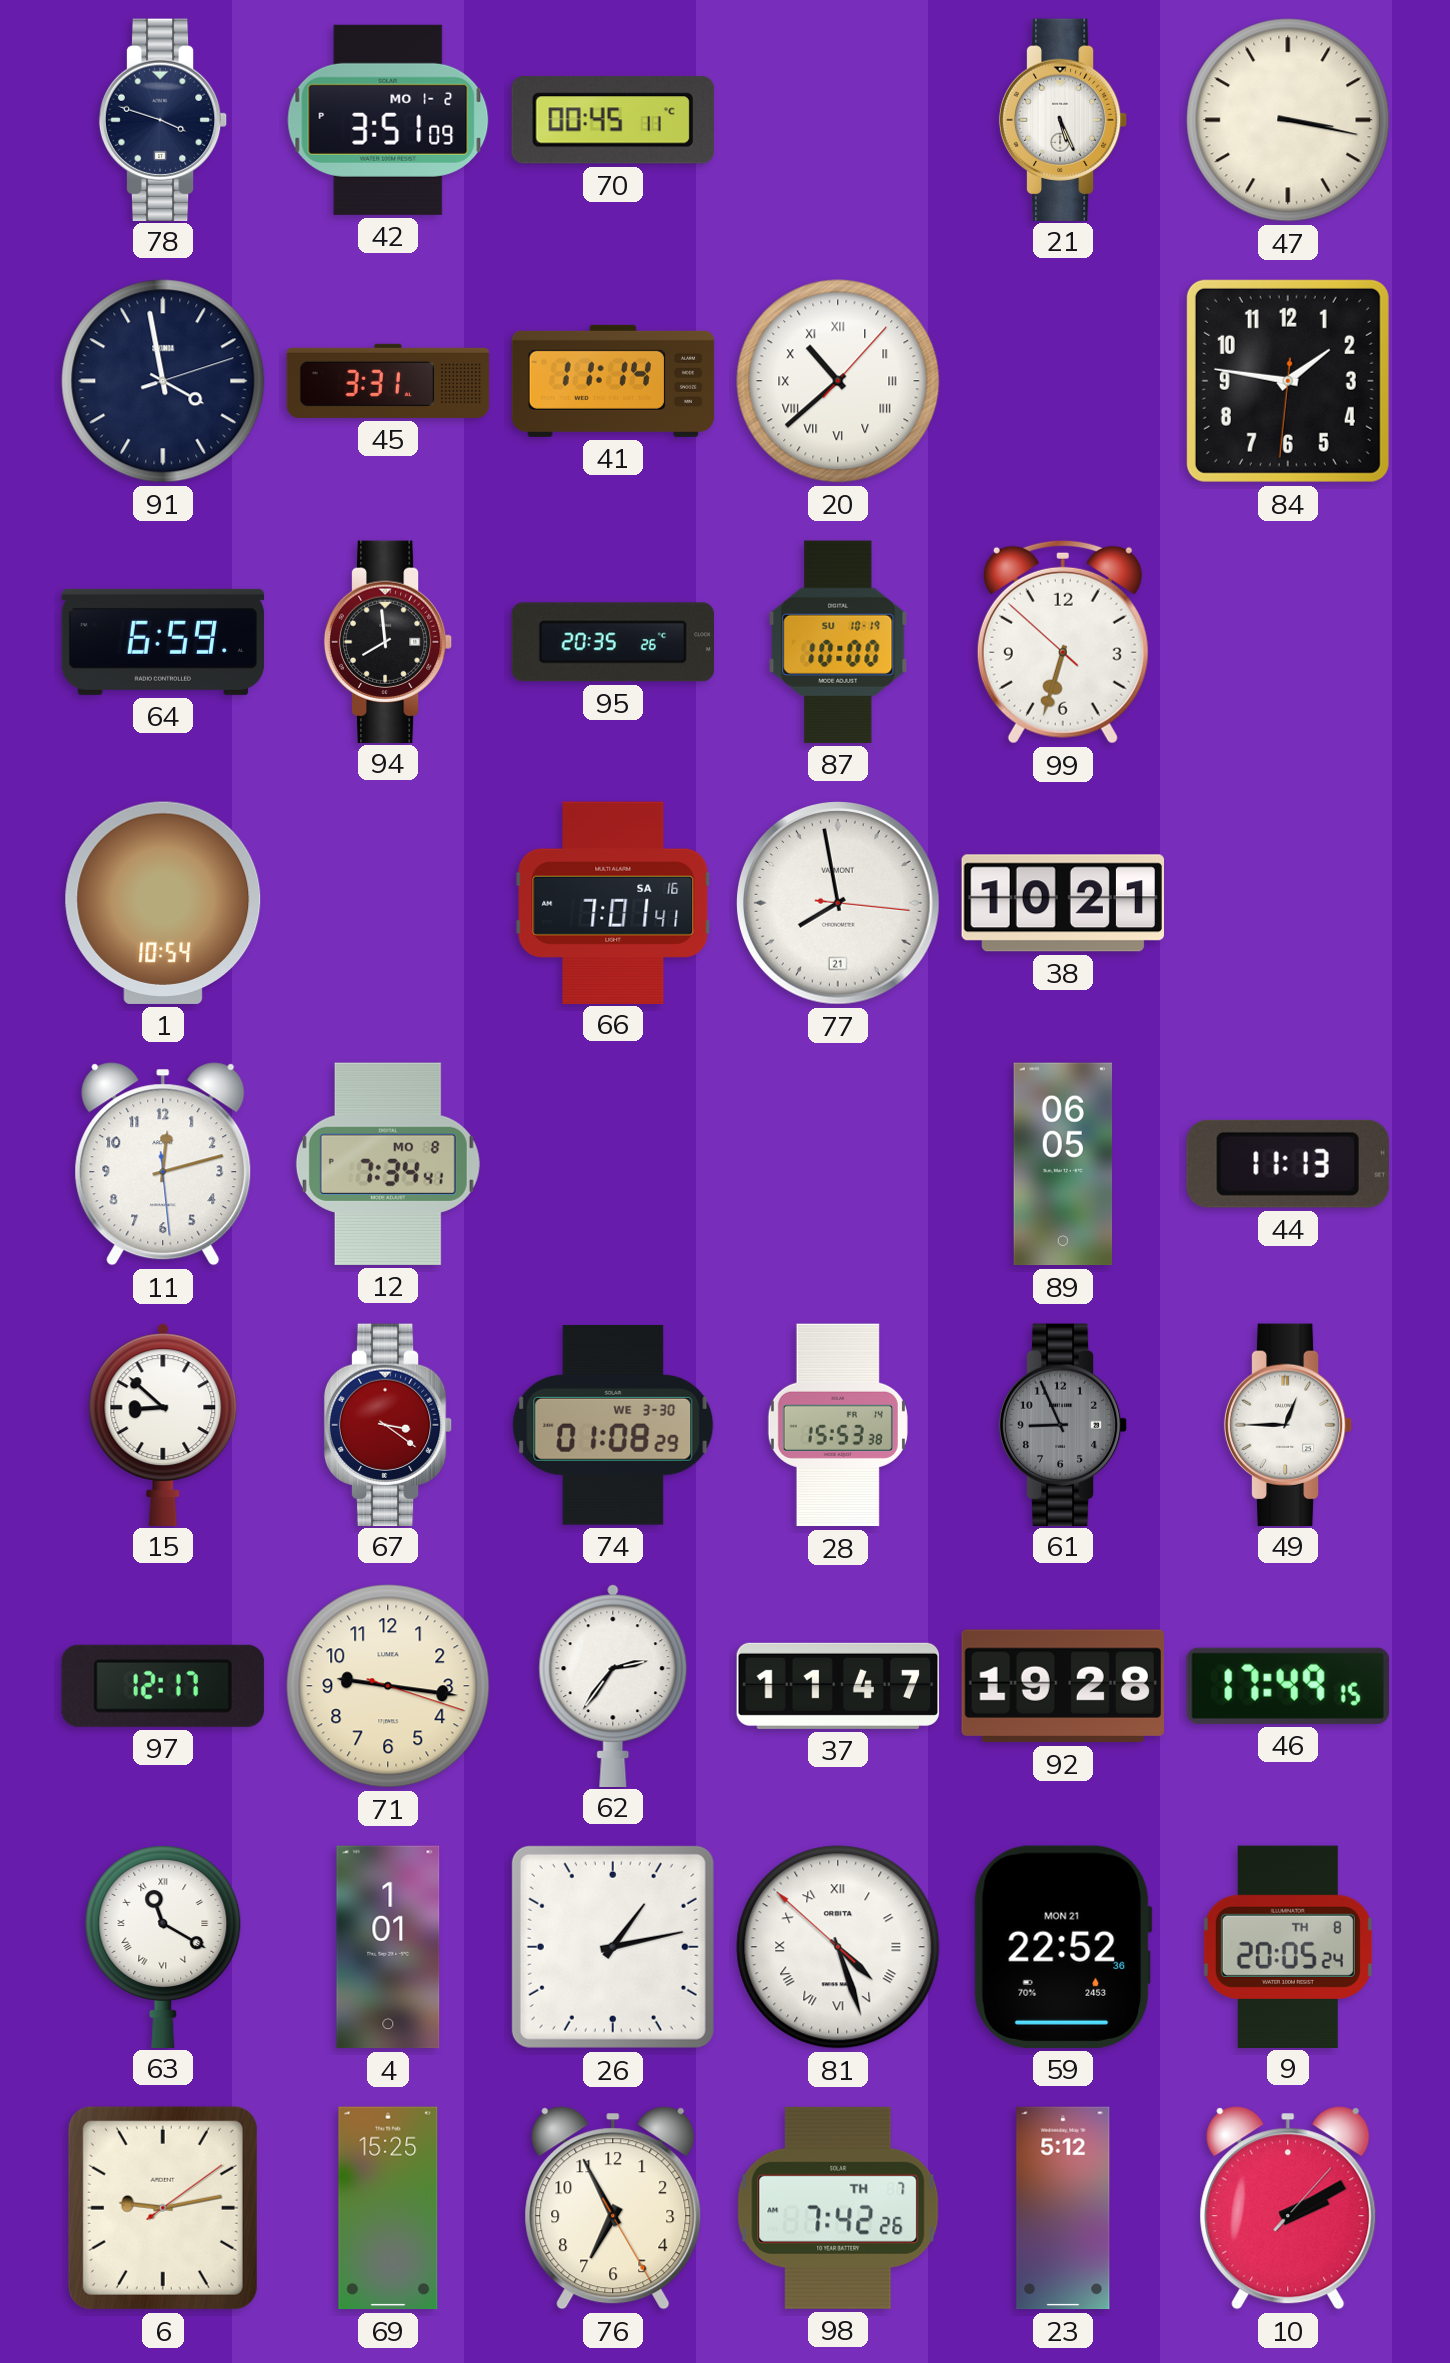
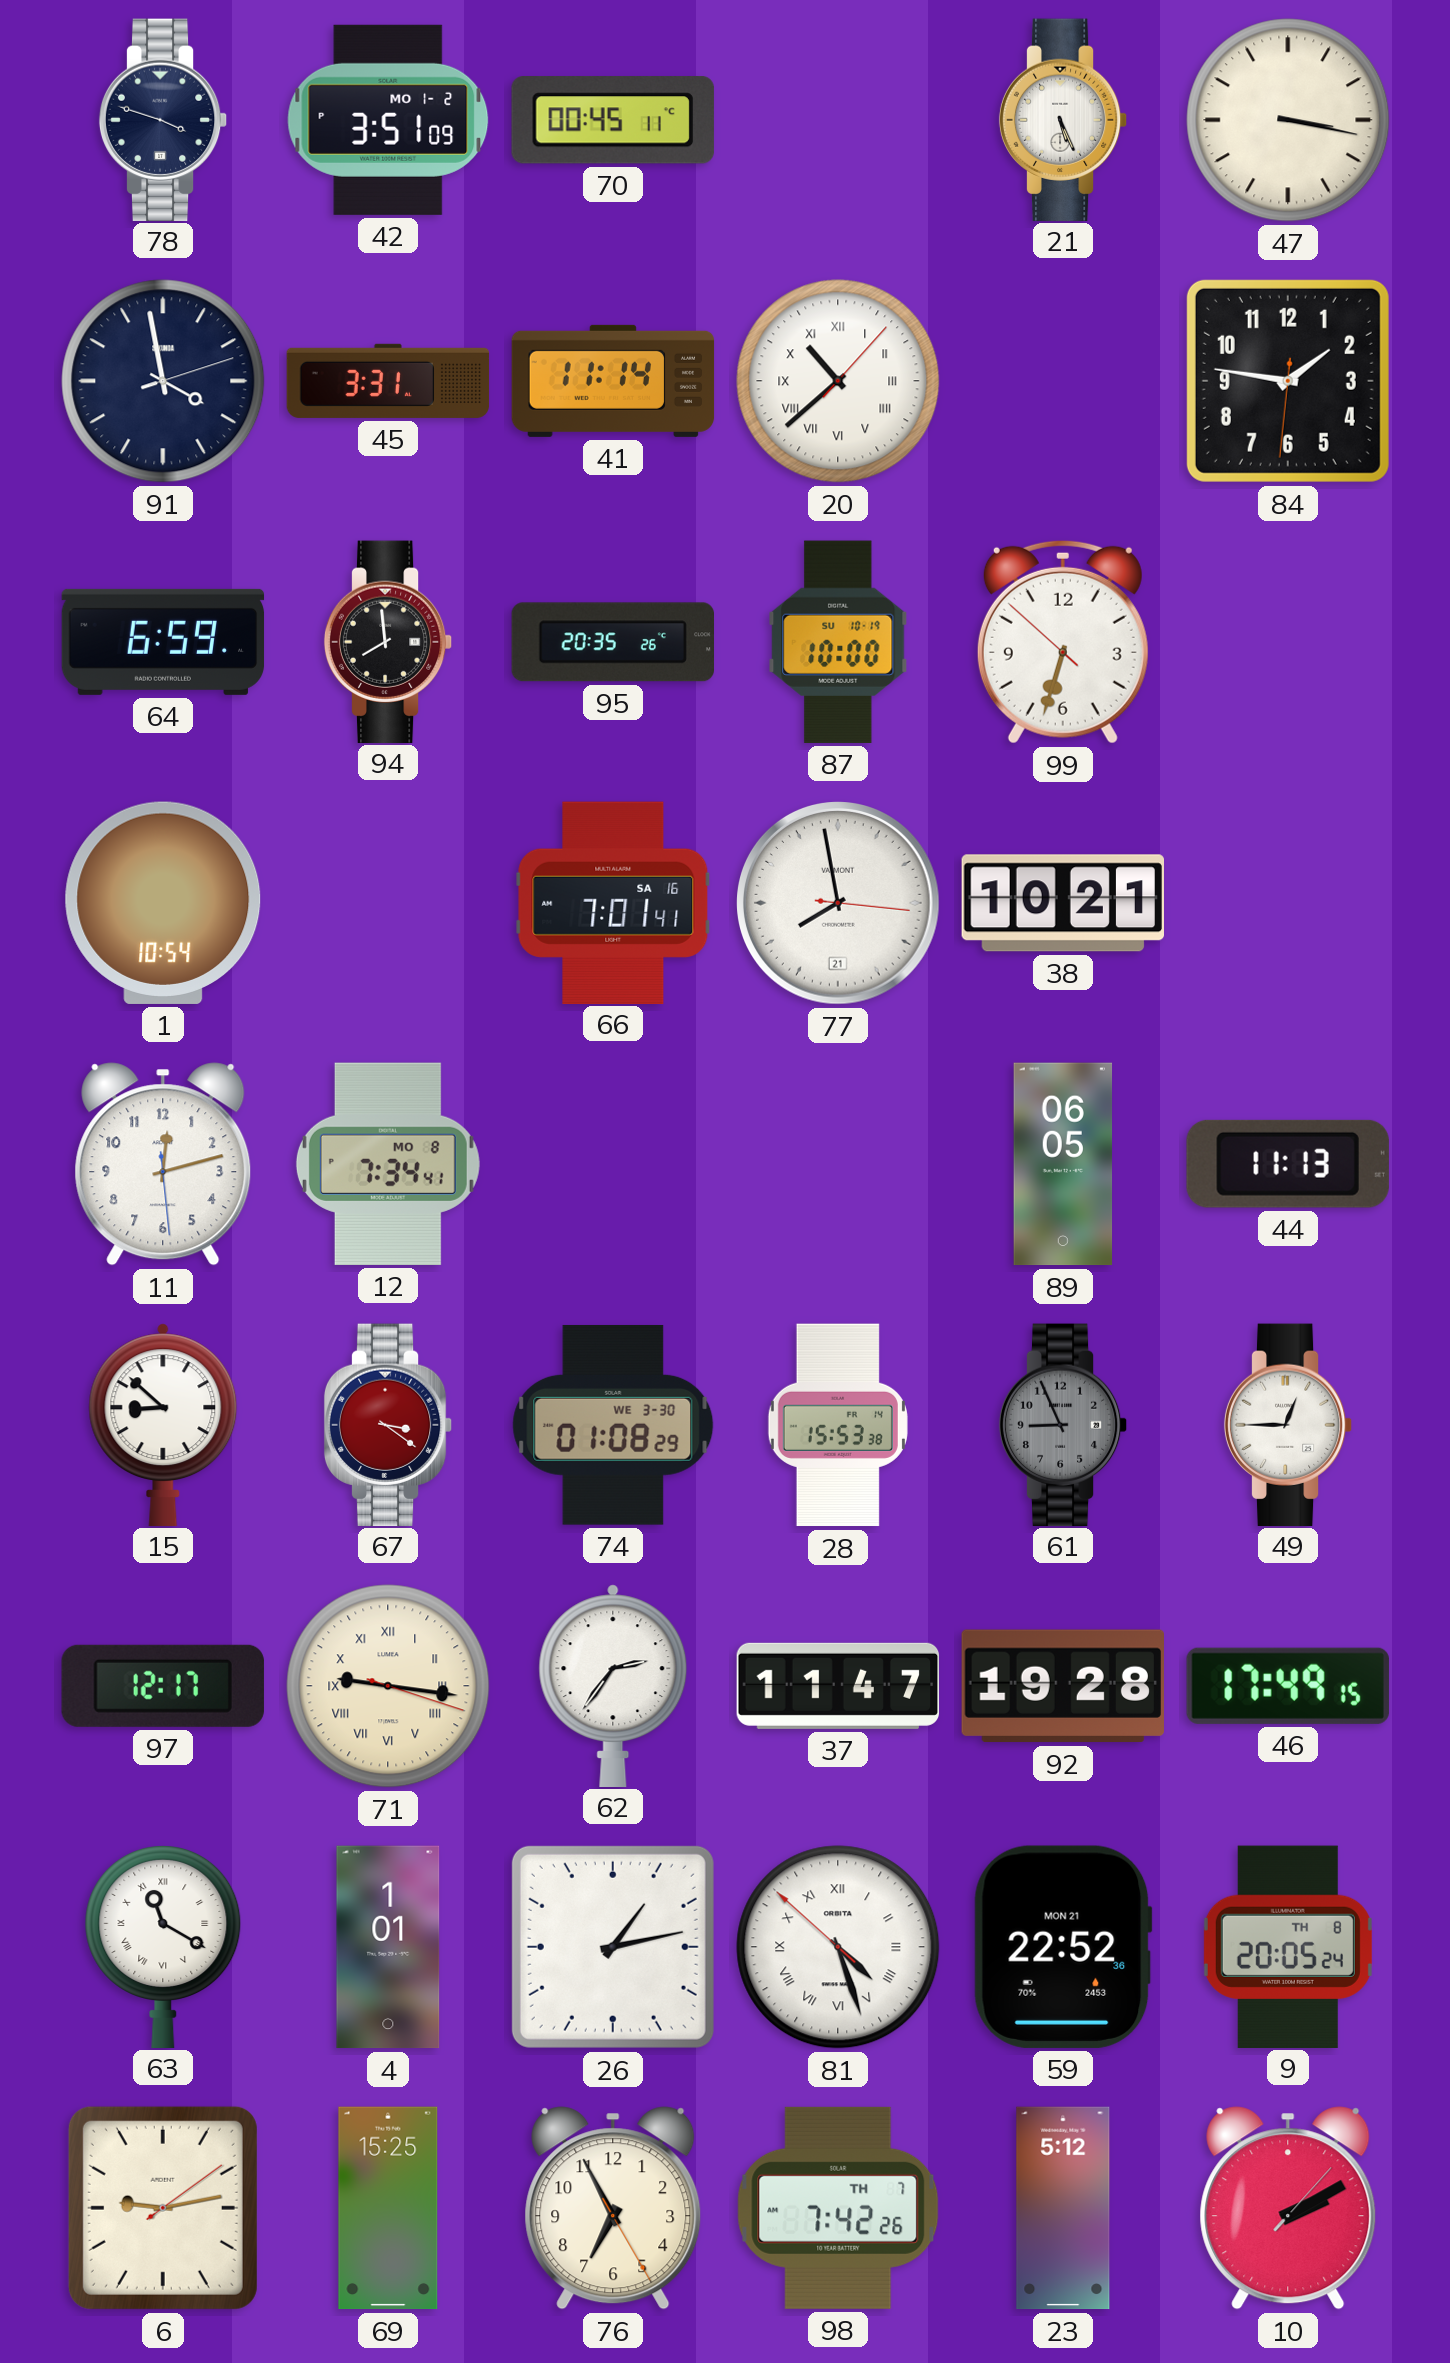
71 numerals: Arabic -> Roman
